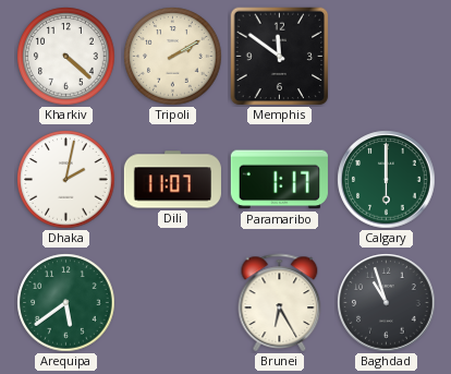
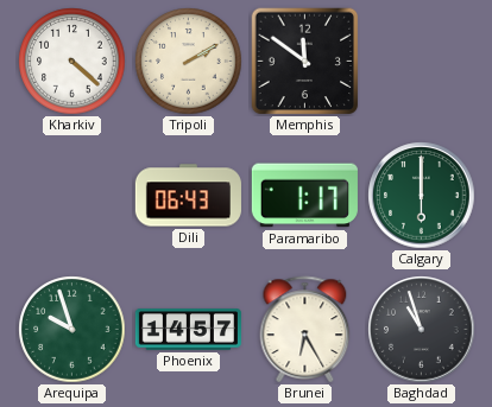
Dhaka: 2:02 -> none
Dili: 11:07 -> 06:43
Arequipa: 5:39 -> 9:57
Phoenix: none -> 14:57
